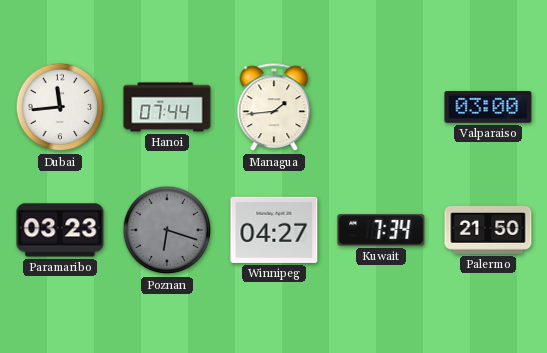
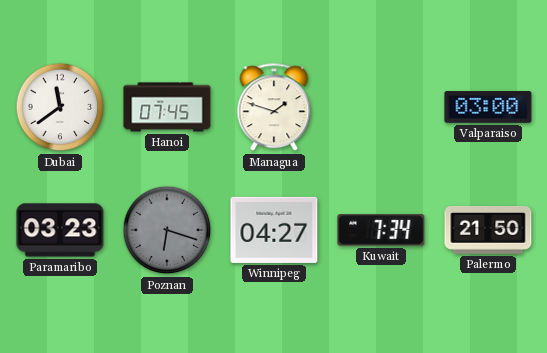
Dubai: 11:44 -> 11:39
Hanoi: 07:44 -> 07:45
Managua: 1:44 -> 1:48
